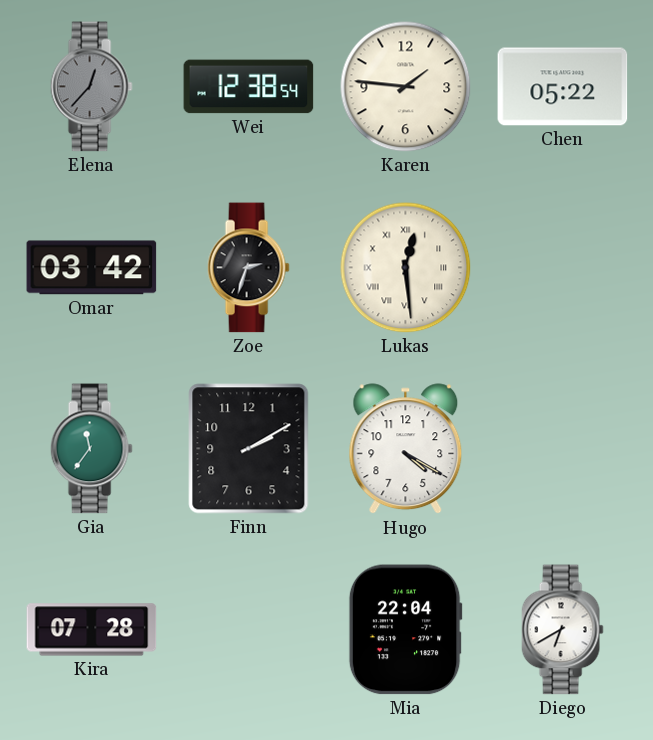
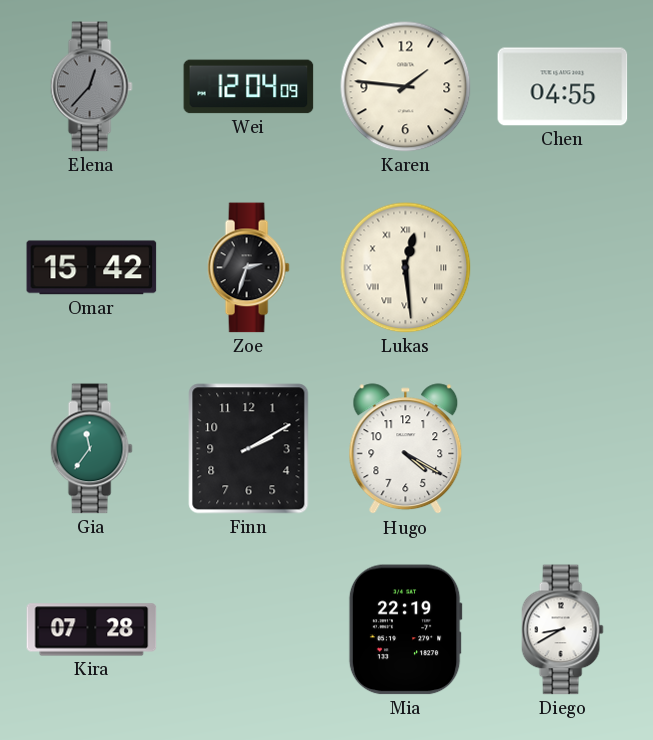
Wei: 12:38 -> 12:04
Chen: 05:22 -> 04:55
Omar: 03:42 -> 15:42
Mia: 22:04 -> 22:19
Diego: 6:40 -> 8:40
